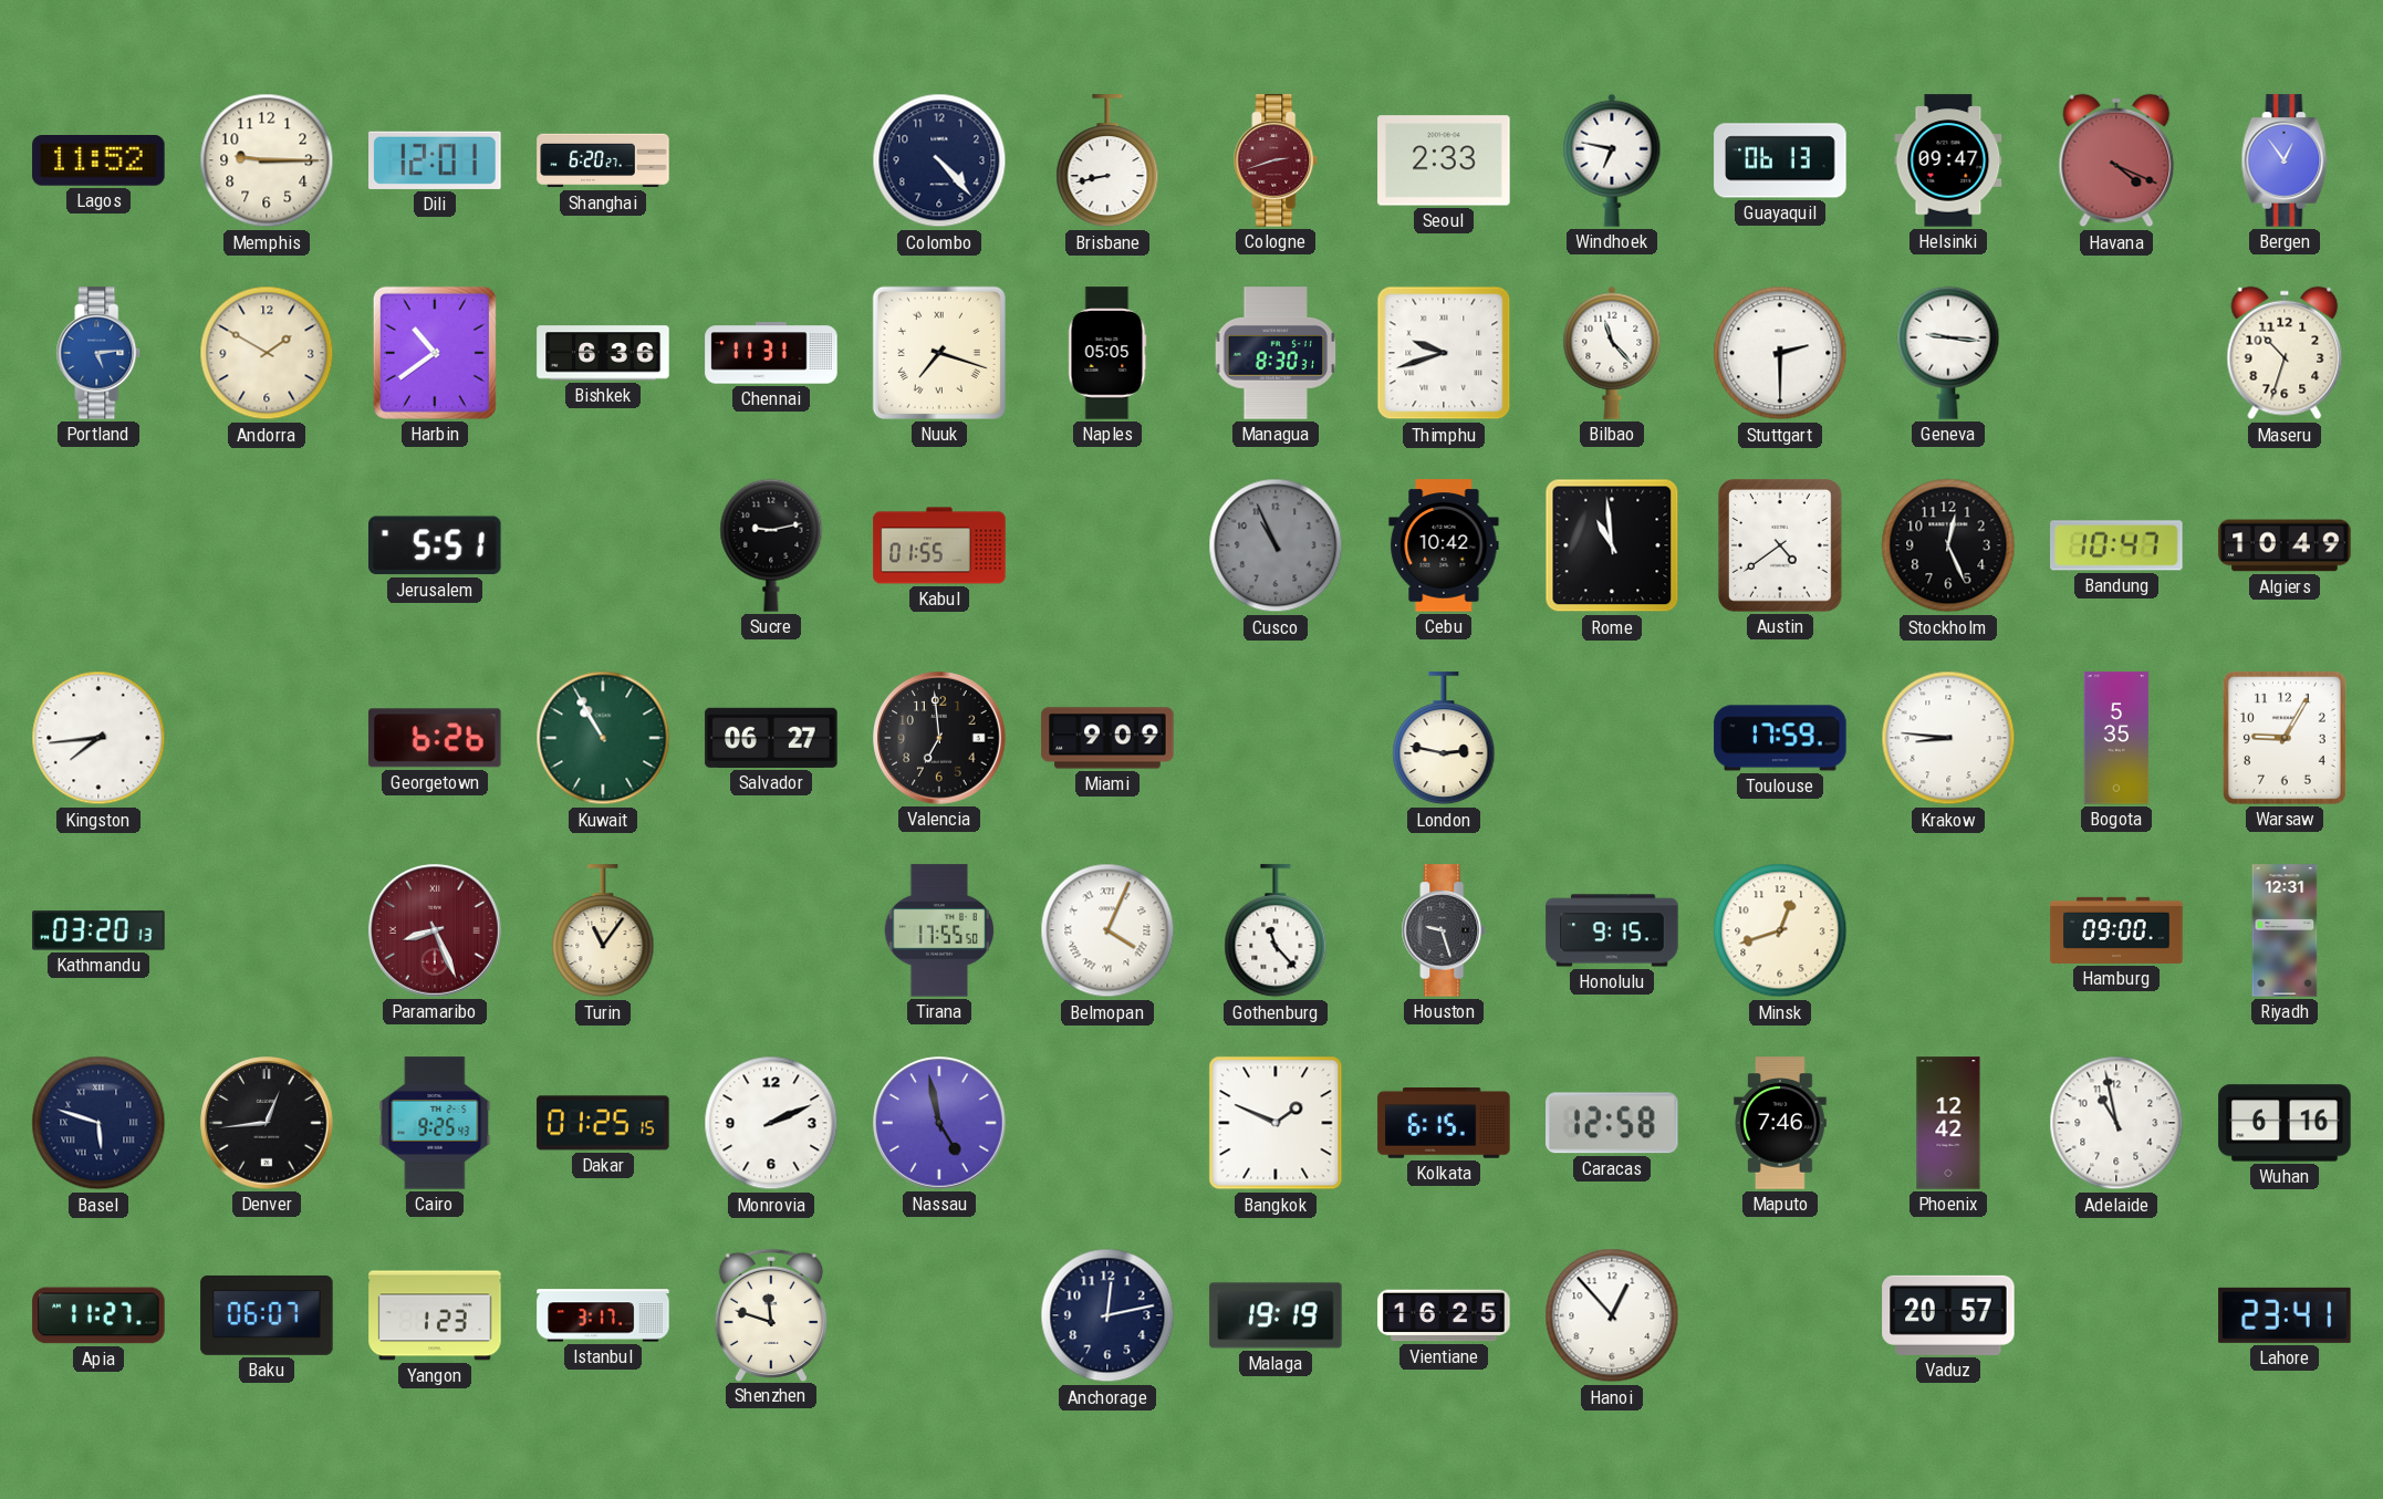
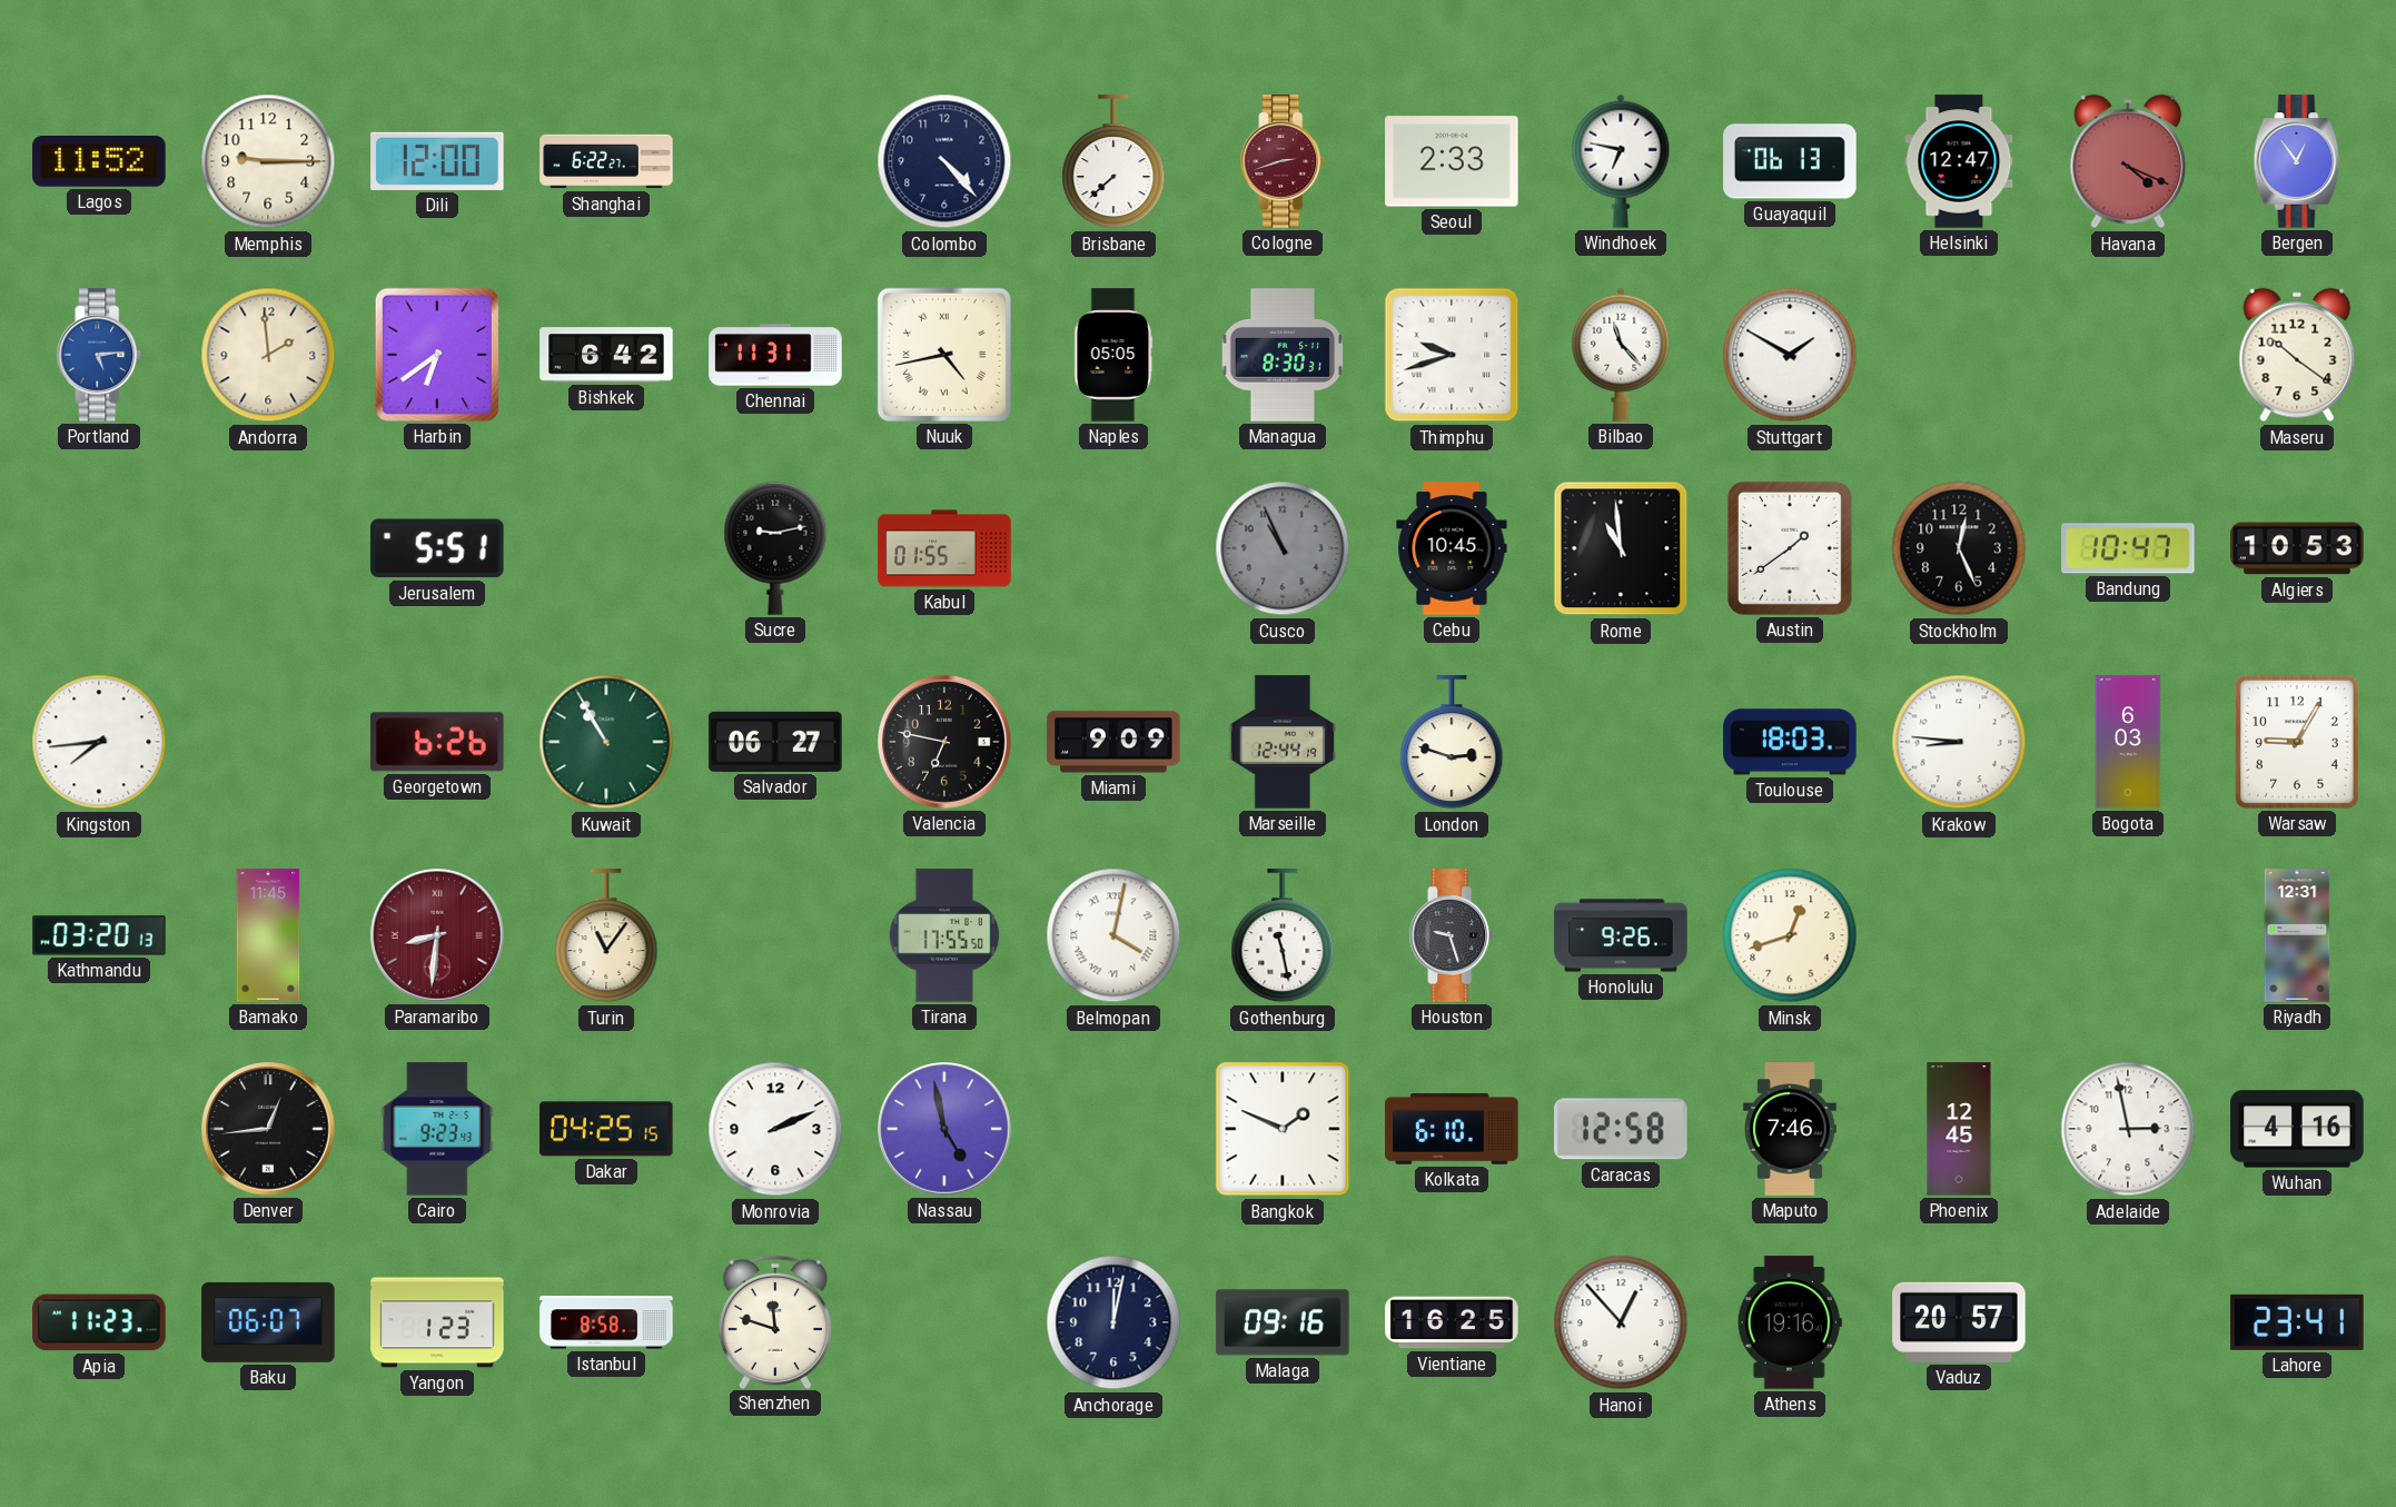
Dili: 12:01 -> 12:00
Shanghai: 6:20 -> 6:22
Brisbane: 8:43 -> 7:38
Helsinki: 09:47 -> 12:47
Andorra: 1:50 -> 1:59
Harbin: 10:39 -> 6:39
Bishkek: 6:36 -> 6:42
Nuuk: 7:18 -> 4:43
Stuttgart: 2:30 -> 1:50
Geneva: 9:16 -> none
Maseru: 10:33 -> 10:21
Cebu: 10:42 -> 10:45
Austin: 4:39 -> 1:39
Algiers: 10:49 -> 10:53
Valencia: 6:59 -> 6:47
Marseille: none -> 12:44
London: 2:47 -> 2:48
Toulouse: 17:59 -> 18:03
Bogota: 5:35 -> 6:03
Bamako: none -> 11:45
Paramaribo: 8:26 -> 8:31
Belmopan: 4:04 -> 4:02
Gothenburg: 11:23 -> 11:28
Honolulu: 9:15 -> 9:26
Hamburg: 09:00 -> none
Basel: 5:48 -> none
Cairo: 9:25 -> 9:23
Dakar: 01:25 -> 04:25
Kolkata: 6:15 -> 6:10
Phoenix: 12:42 -> 12:45
Adelaide: 10:58 -> 2:58
Wuhan: 6:16 -> 4:16
Apia: 11:27 -> 11:23
Istanbul: 3:17 -> 8:58
Anchorage: 12:13 -> 12:02
Malaga: 19:19 -> 09:16
Athens: none -> 19:16
